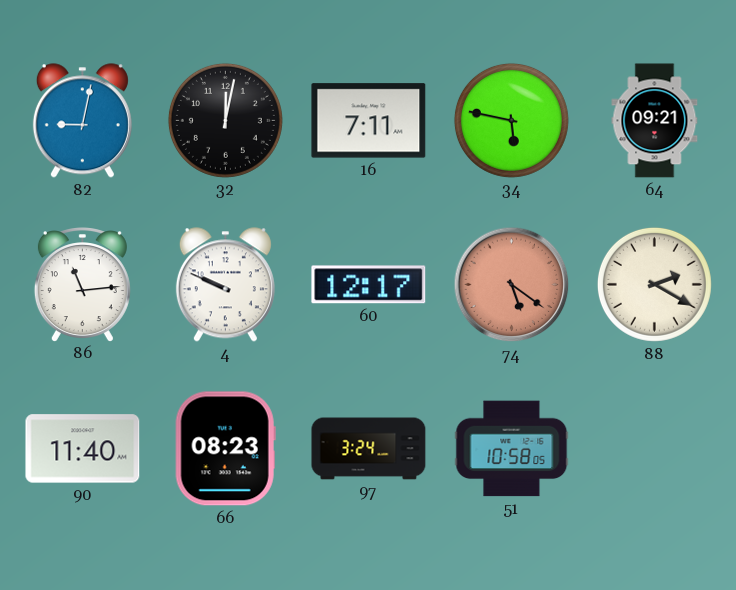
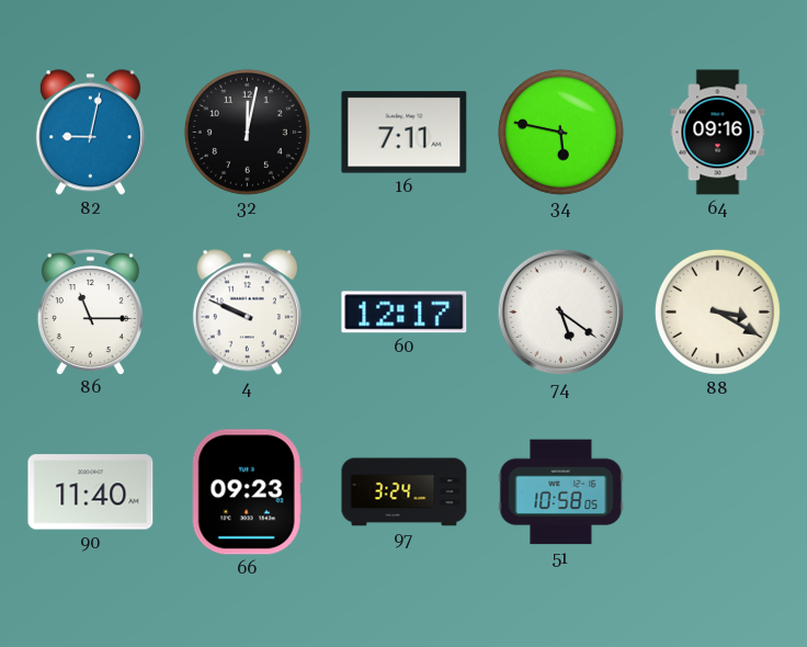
64: 09:21 -> 09:16
86: 11:14 -> 11:15
74 dial: salmon -> white
88: 2:20 -> 3:20
66: 08:23 -> 09:23
